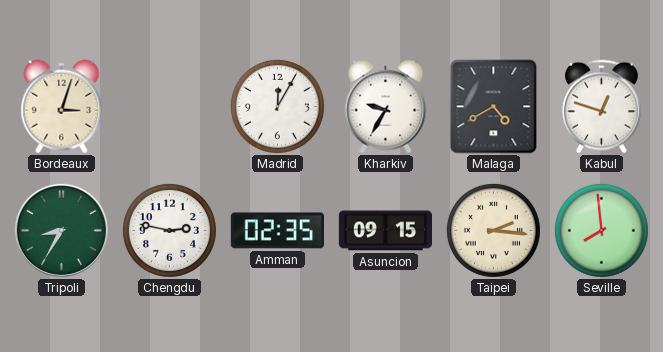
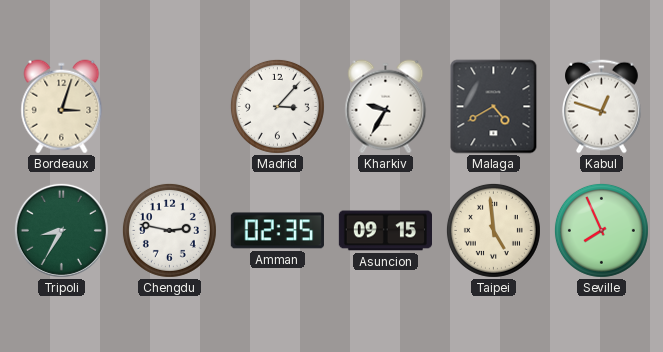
Madrid: 12:05 -> 3:07
Taipei: 2:16 -> 4:59
Seville: 7:59 -> 7:56
